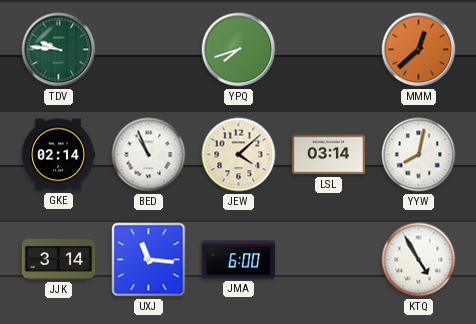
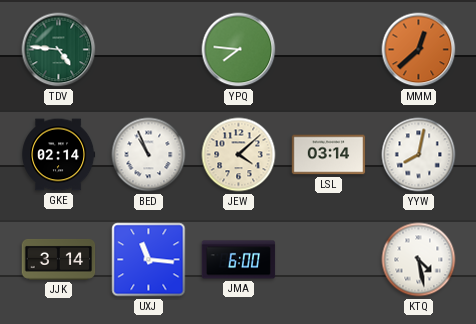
TDV: 9:46 -> 4:46
YPQ: 7:42 -> 7:46
KTQ: 4:55 -> 4:28
